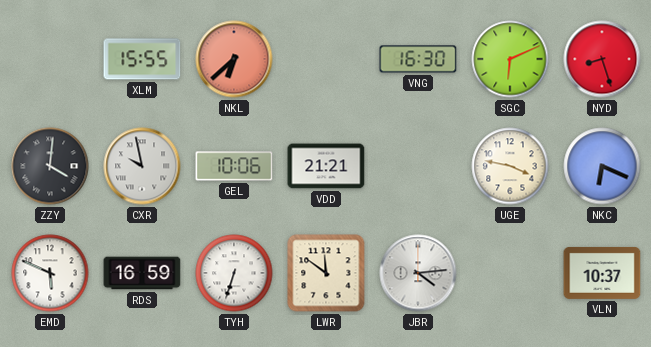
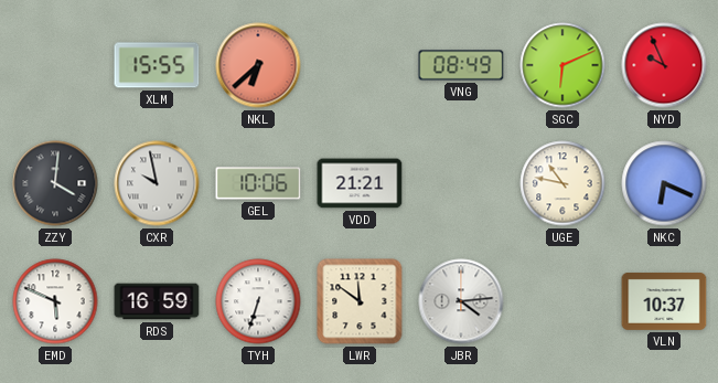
VNG: 16:30 -> 08:49
NYD: 8:27 -> 9:56
UGE: 3:47 -> 10:47
